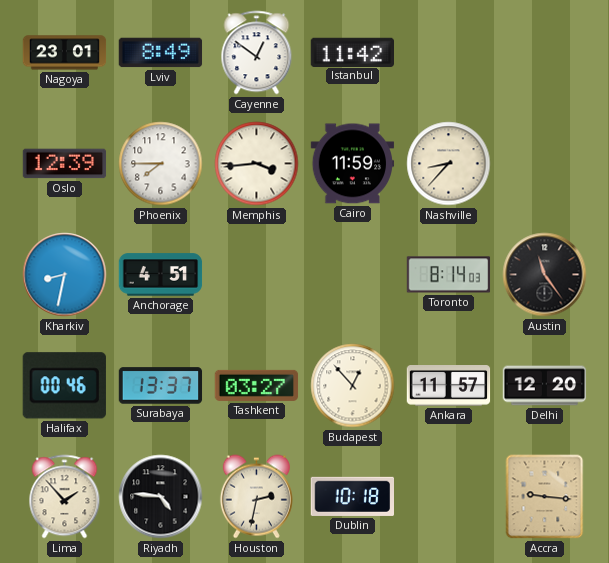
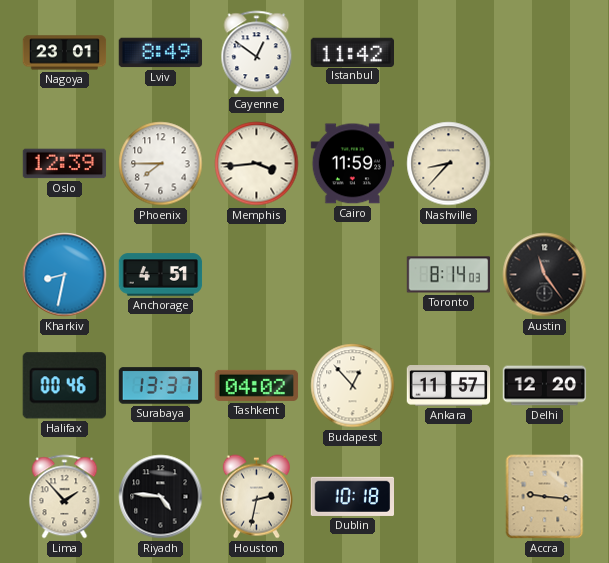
Tashkent: 03:27 -> 04:02
